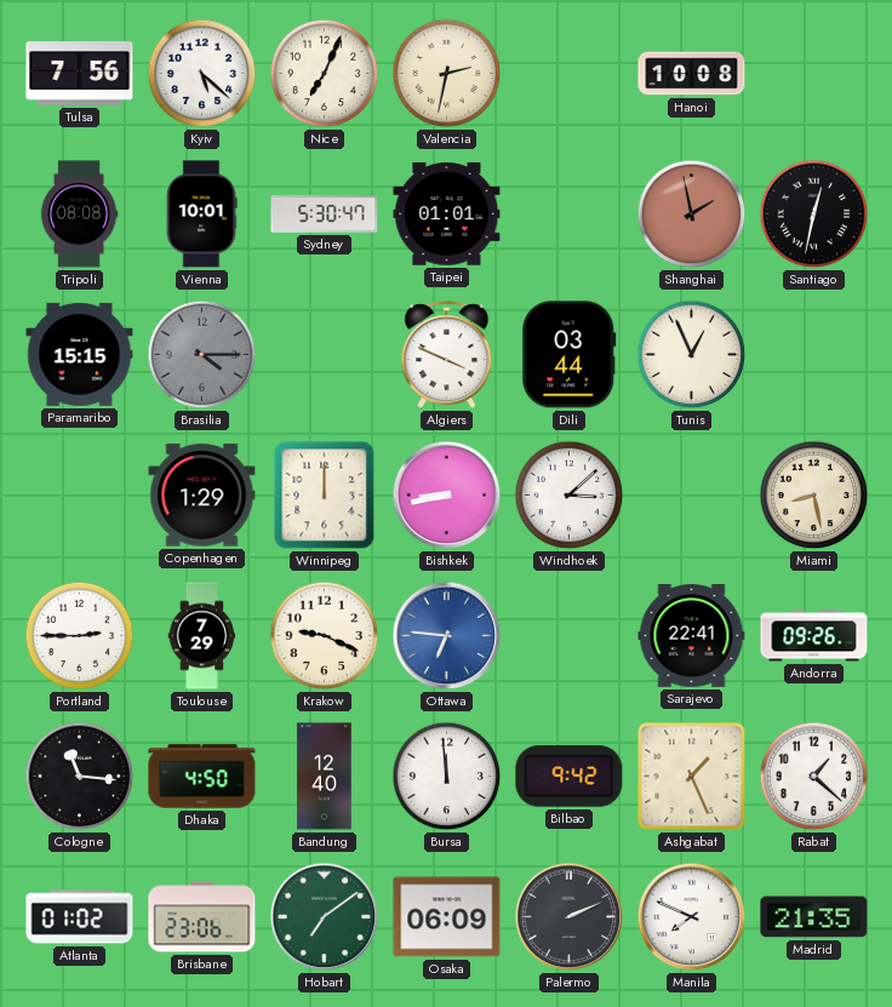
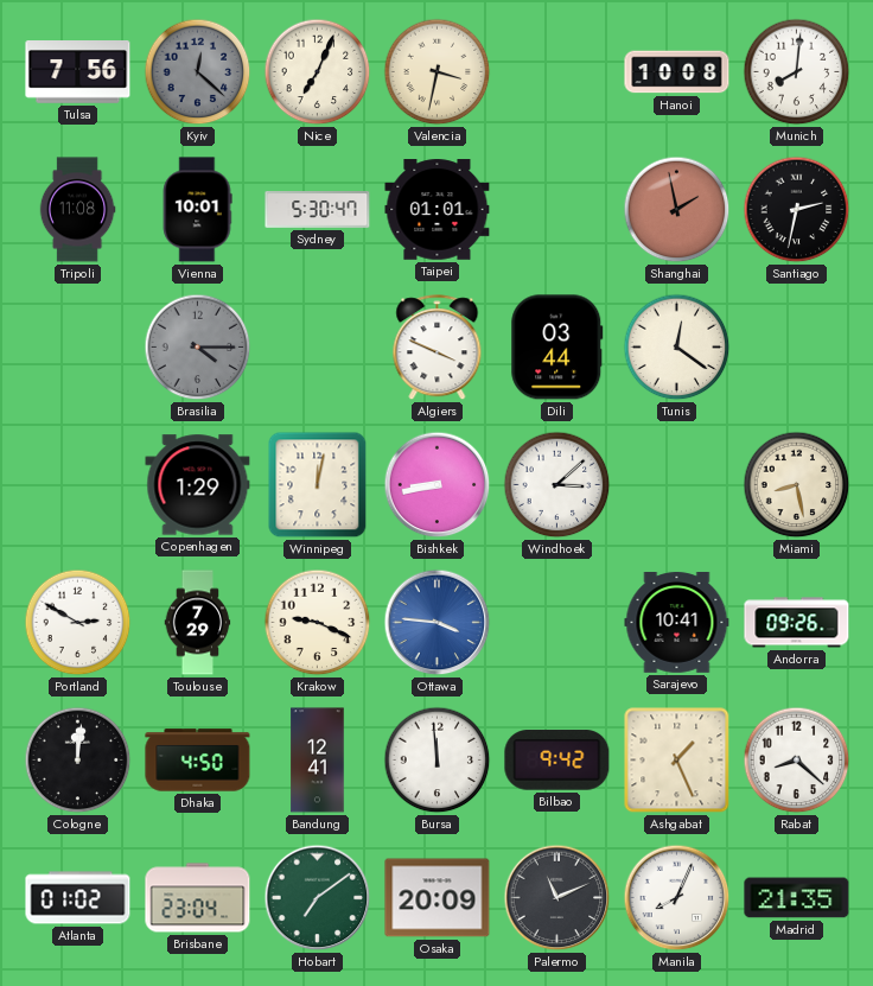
Kyiv: 5:22 -> 12:22
Kyiv dial: white -> grey
Valencia: 2:32 -> 3:32
Munich: none -> 8:01
Tripoli: 08:08 -> 11:08
Santiago: 12:32 -> 2:32
Paramaribo: 15:15 -> none
Tunis: 12:56 -> 12:21
Winnipeg: 12:00 -> 12:02
Portland: 2:45 -> 2:50
Ottawa: 6:46 -> 3:46
Sarajevo: 22:41 -> 10:41
Cologne: 11:16 -> 12:01
Bandung: 12:40 -> 12:41
Rabat: 1:22 -> 8:22
Brisbane: 23:06 -> 23:04
Osaka: 06:09 -> 20:09
Palermo: 2:11 -> 11:11
Manila: 7:49 -> 8:04
